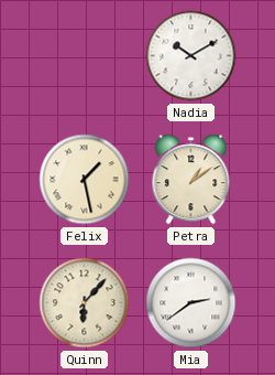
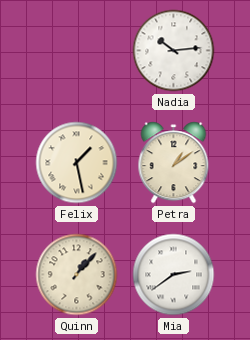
Nadia: 10:10 -> 10:14
Quinn: 6:07 -> 1:07
